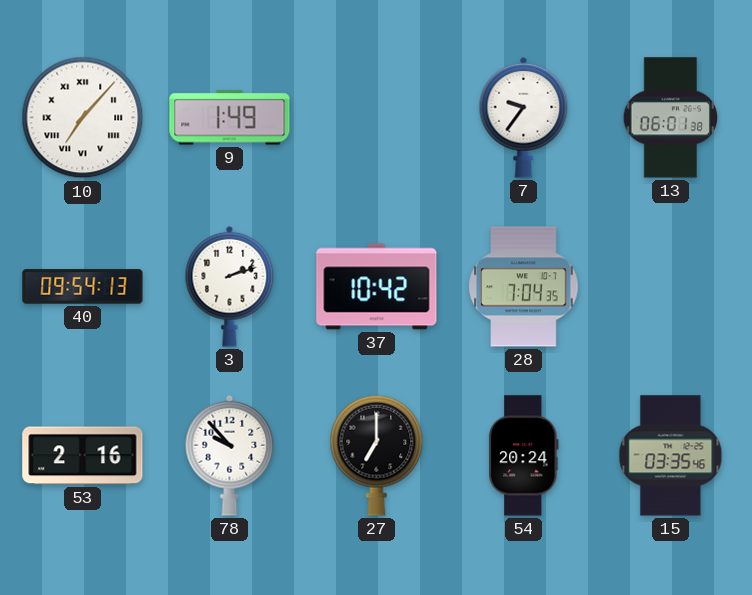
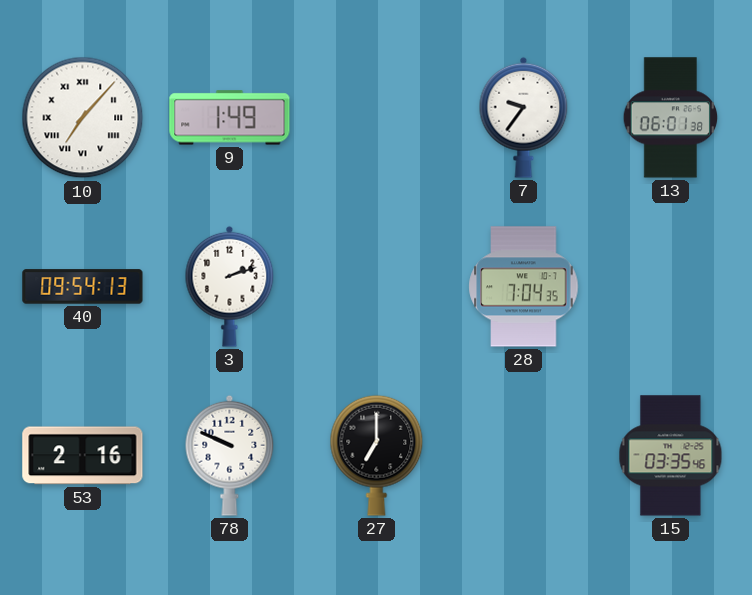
37: 10:42 -> none
78: 9:53 -> 9:49
54: 20:24 -> none
